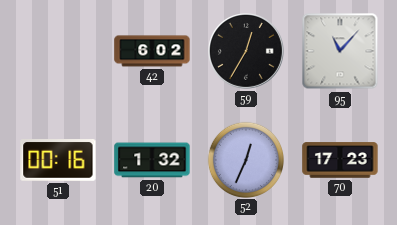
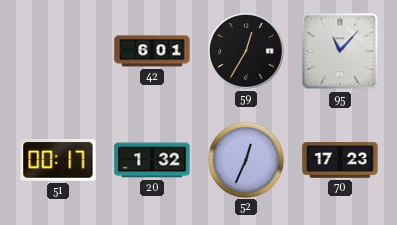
42: 6:02 -> 6:01
51: 00:16 -> 00:17
